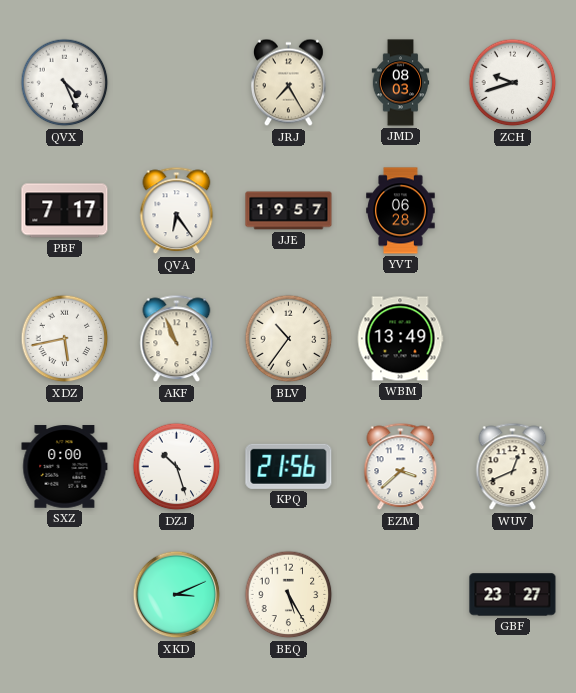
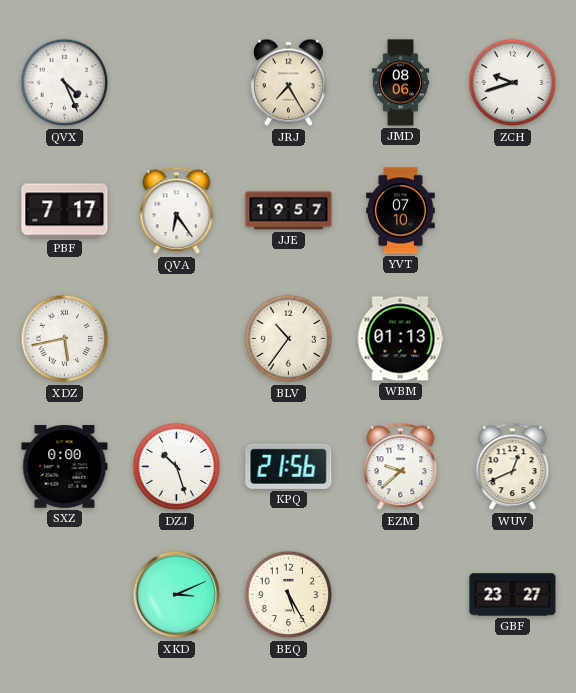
JMD: 08:03 -> 08:06
YVT: 06:28 -> 07:10
AKF: 10:56 -> none
WBM: 13:49 -> 01:13
EZM: 3:38 -> 9:38
